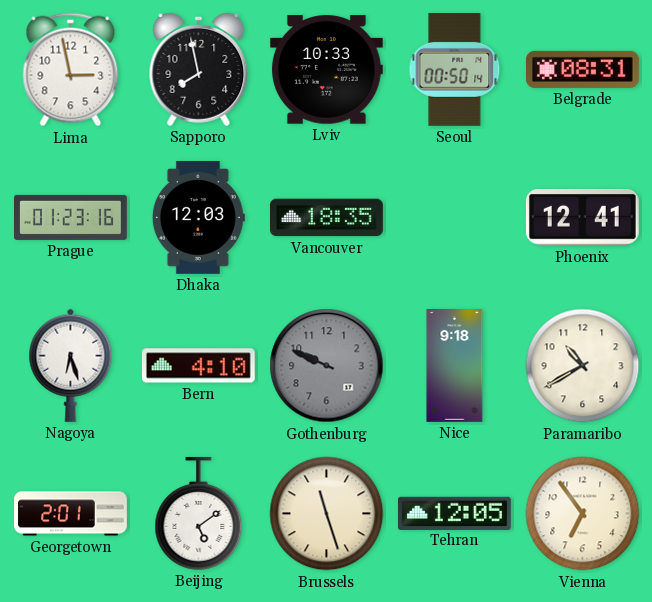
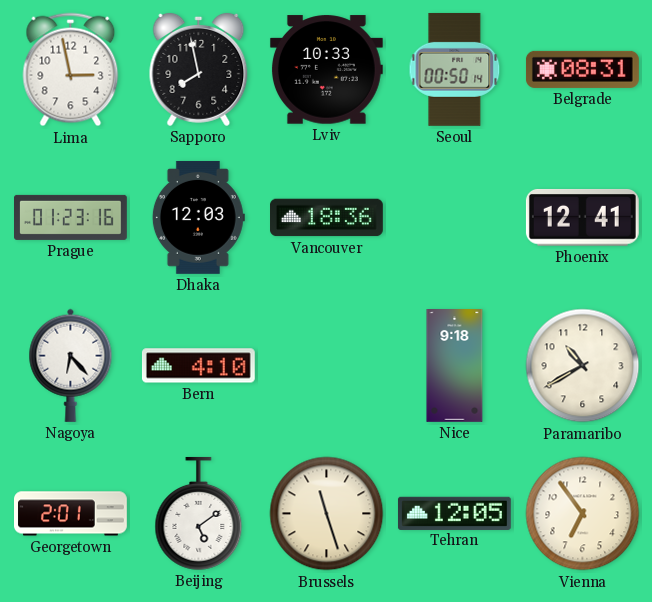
Vancouver: 18:35 -> 18:36
Nagoya: 6:27 -> 6:23
Gothenburg: 9:49 -> none
